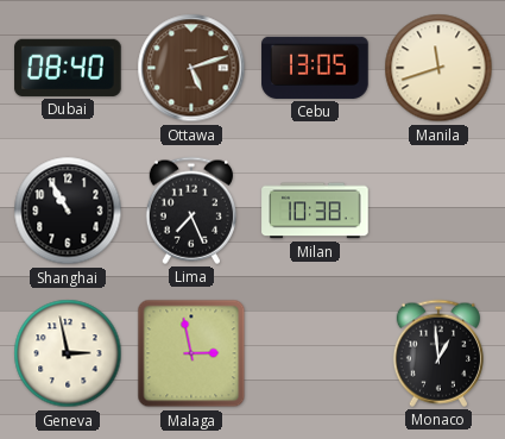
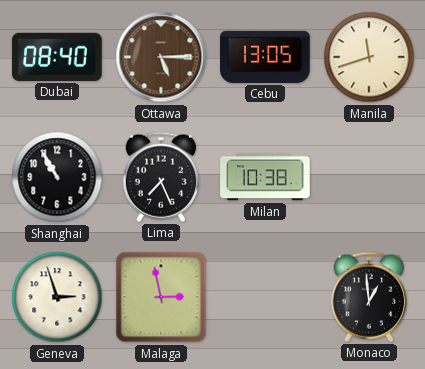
Ottawa: 5:12 -> 5:15
Geneva: 2:58 -> 2:57
